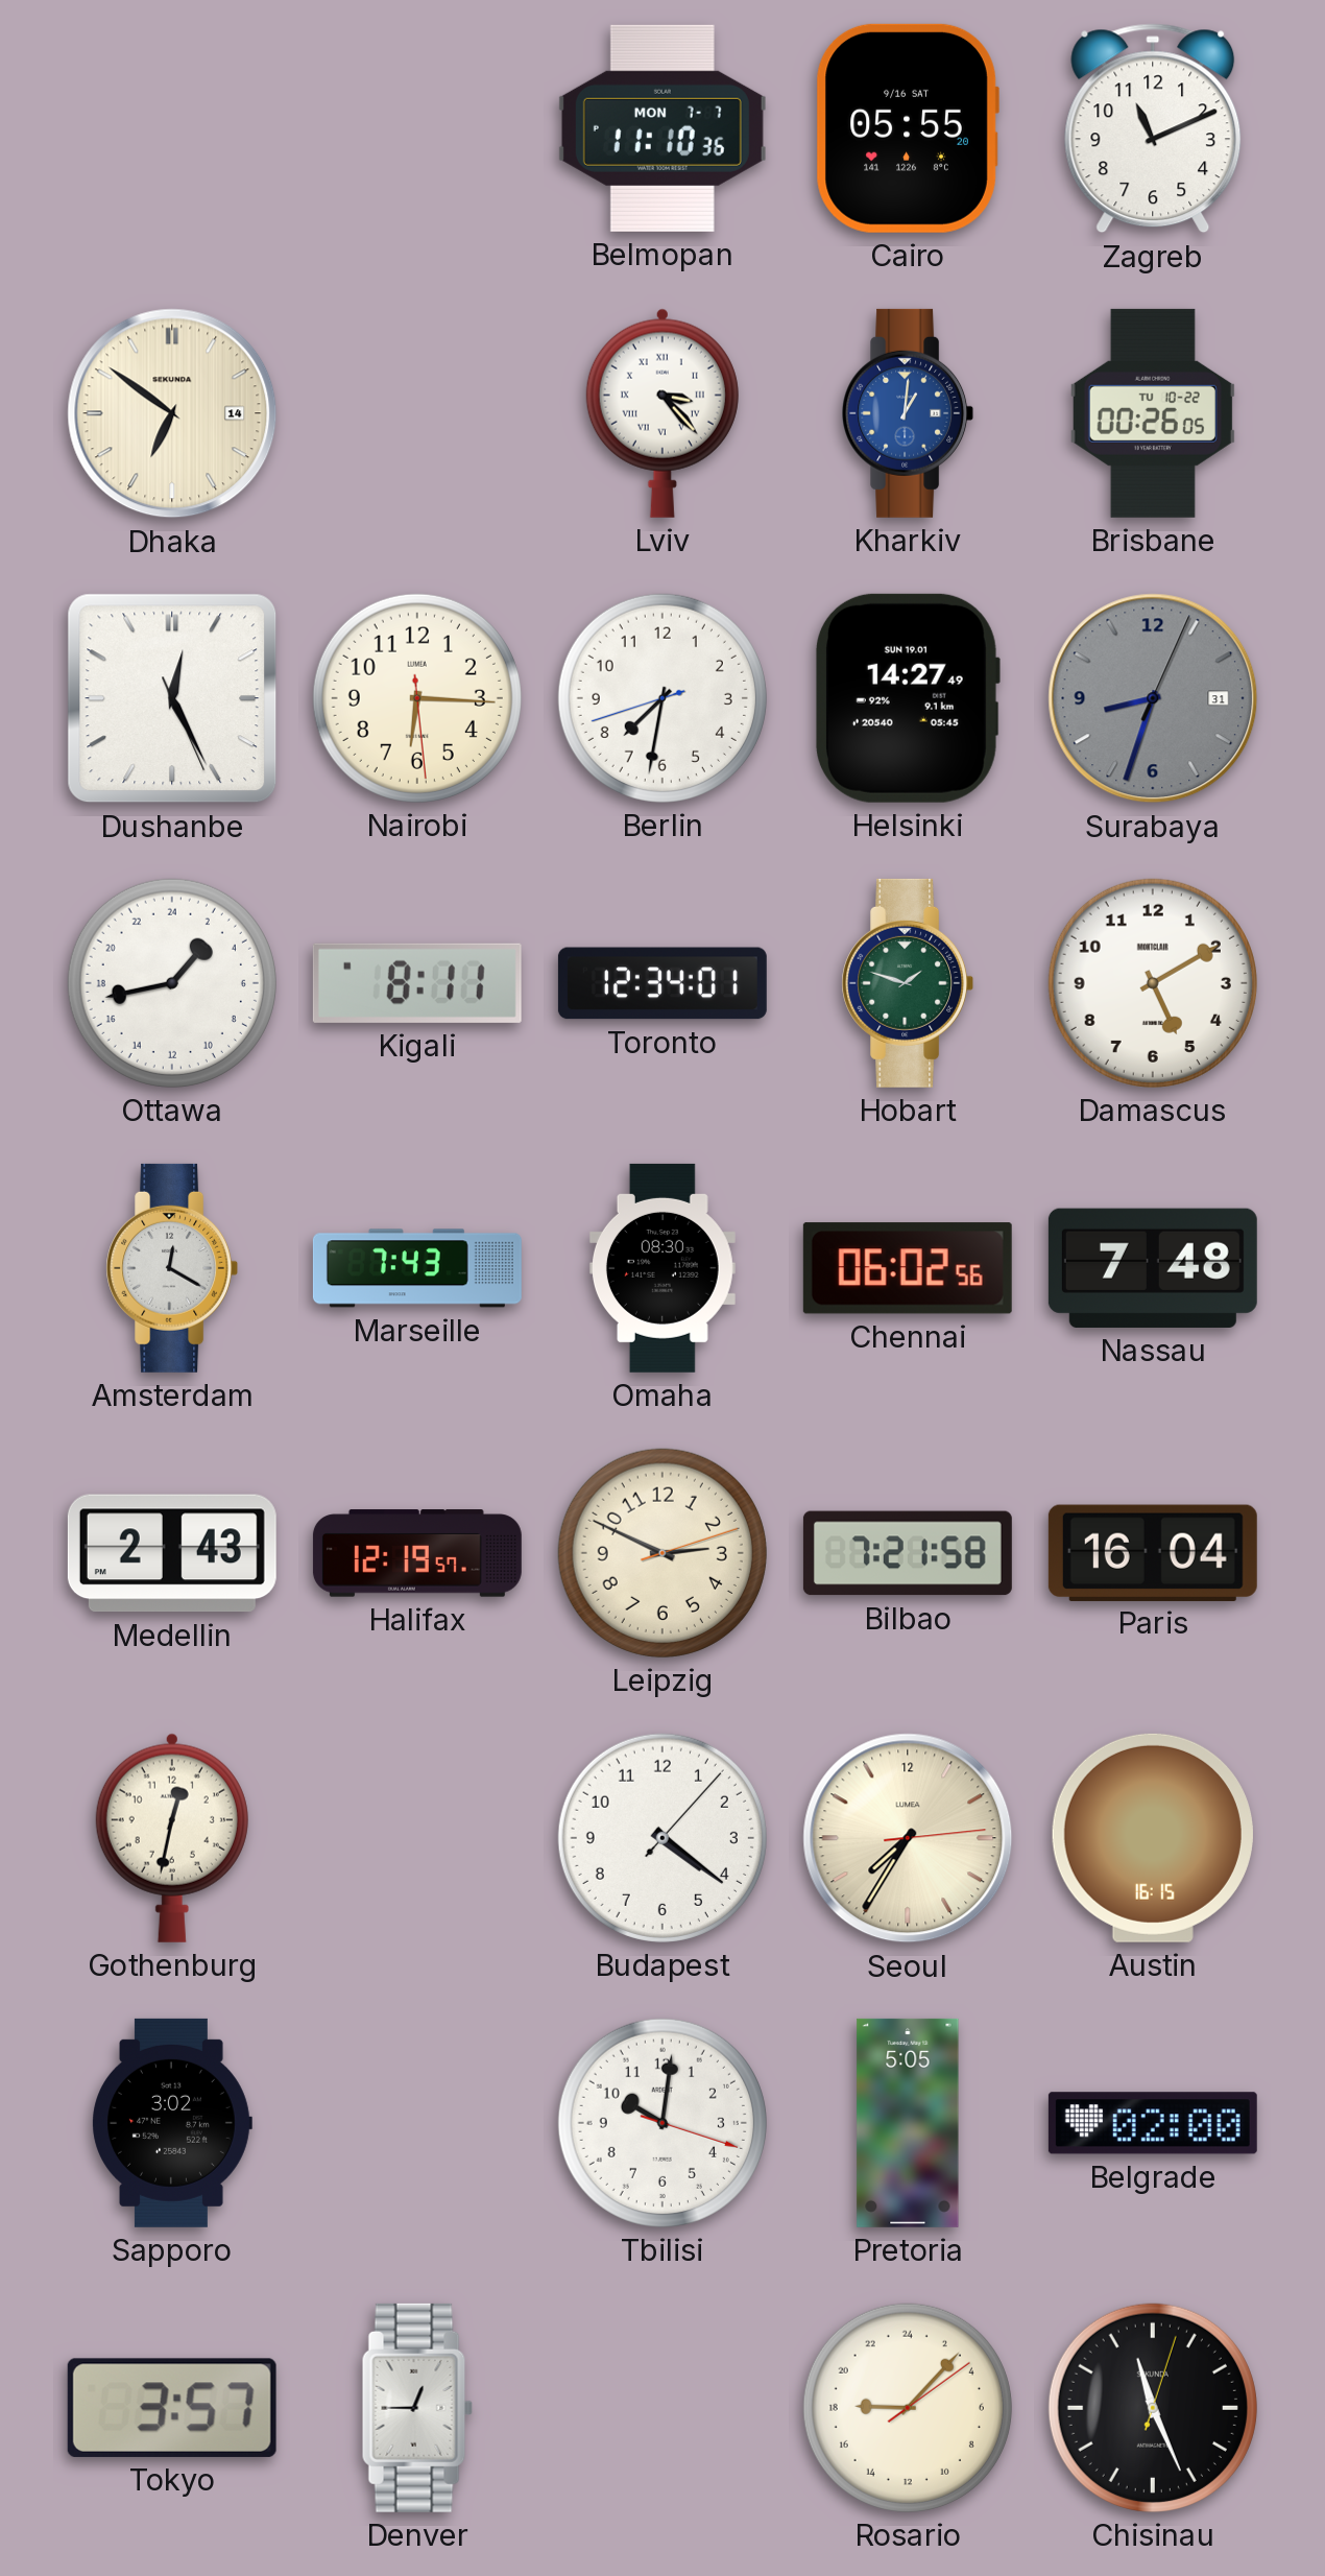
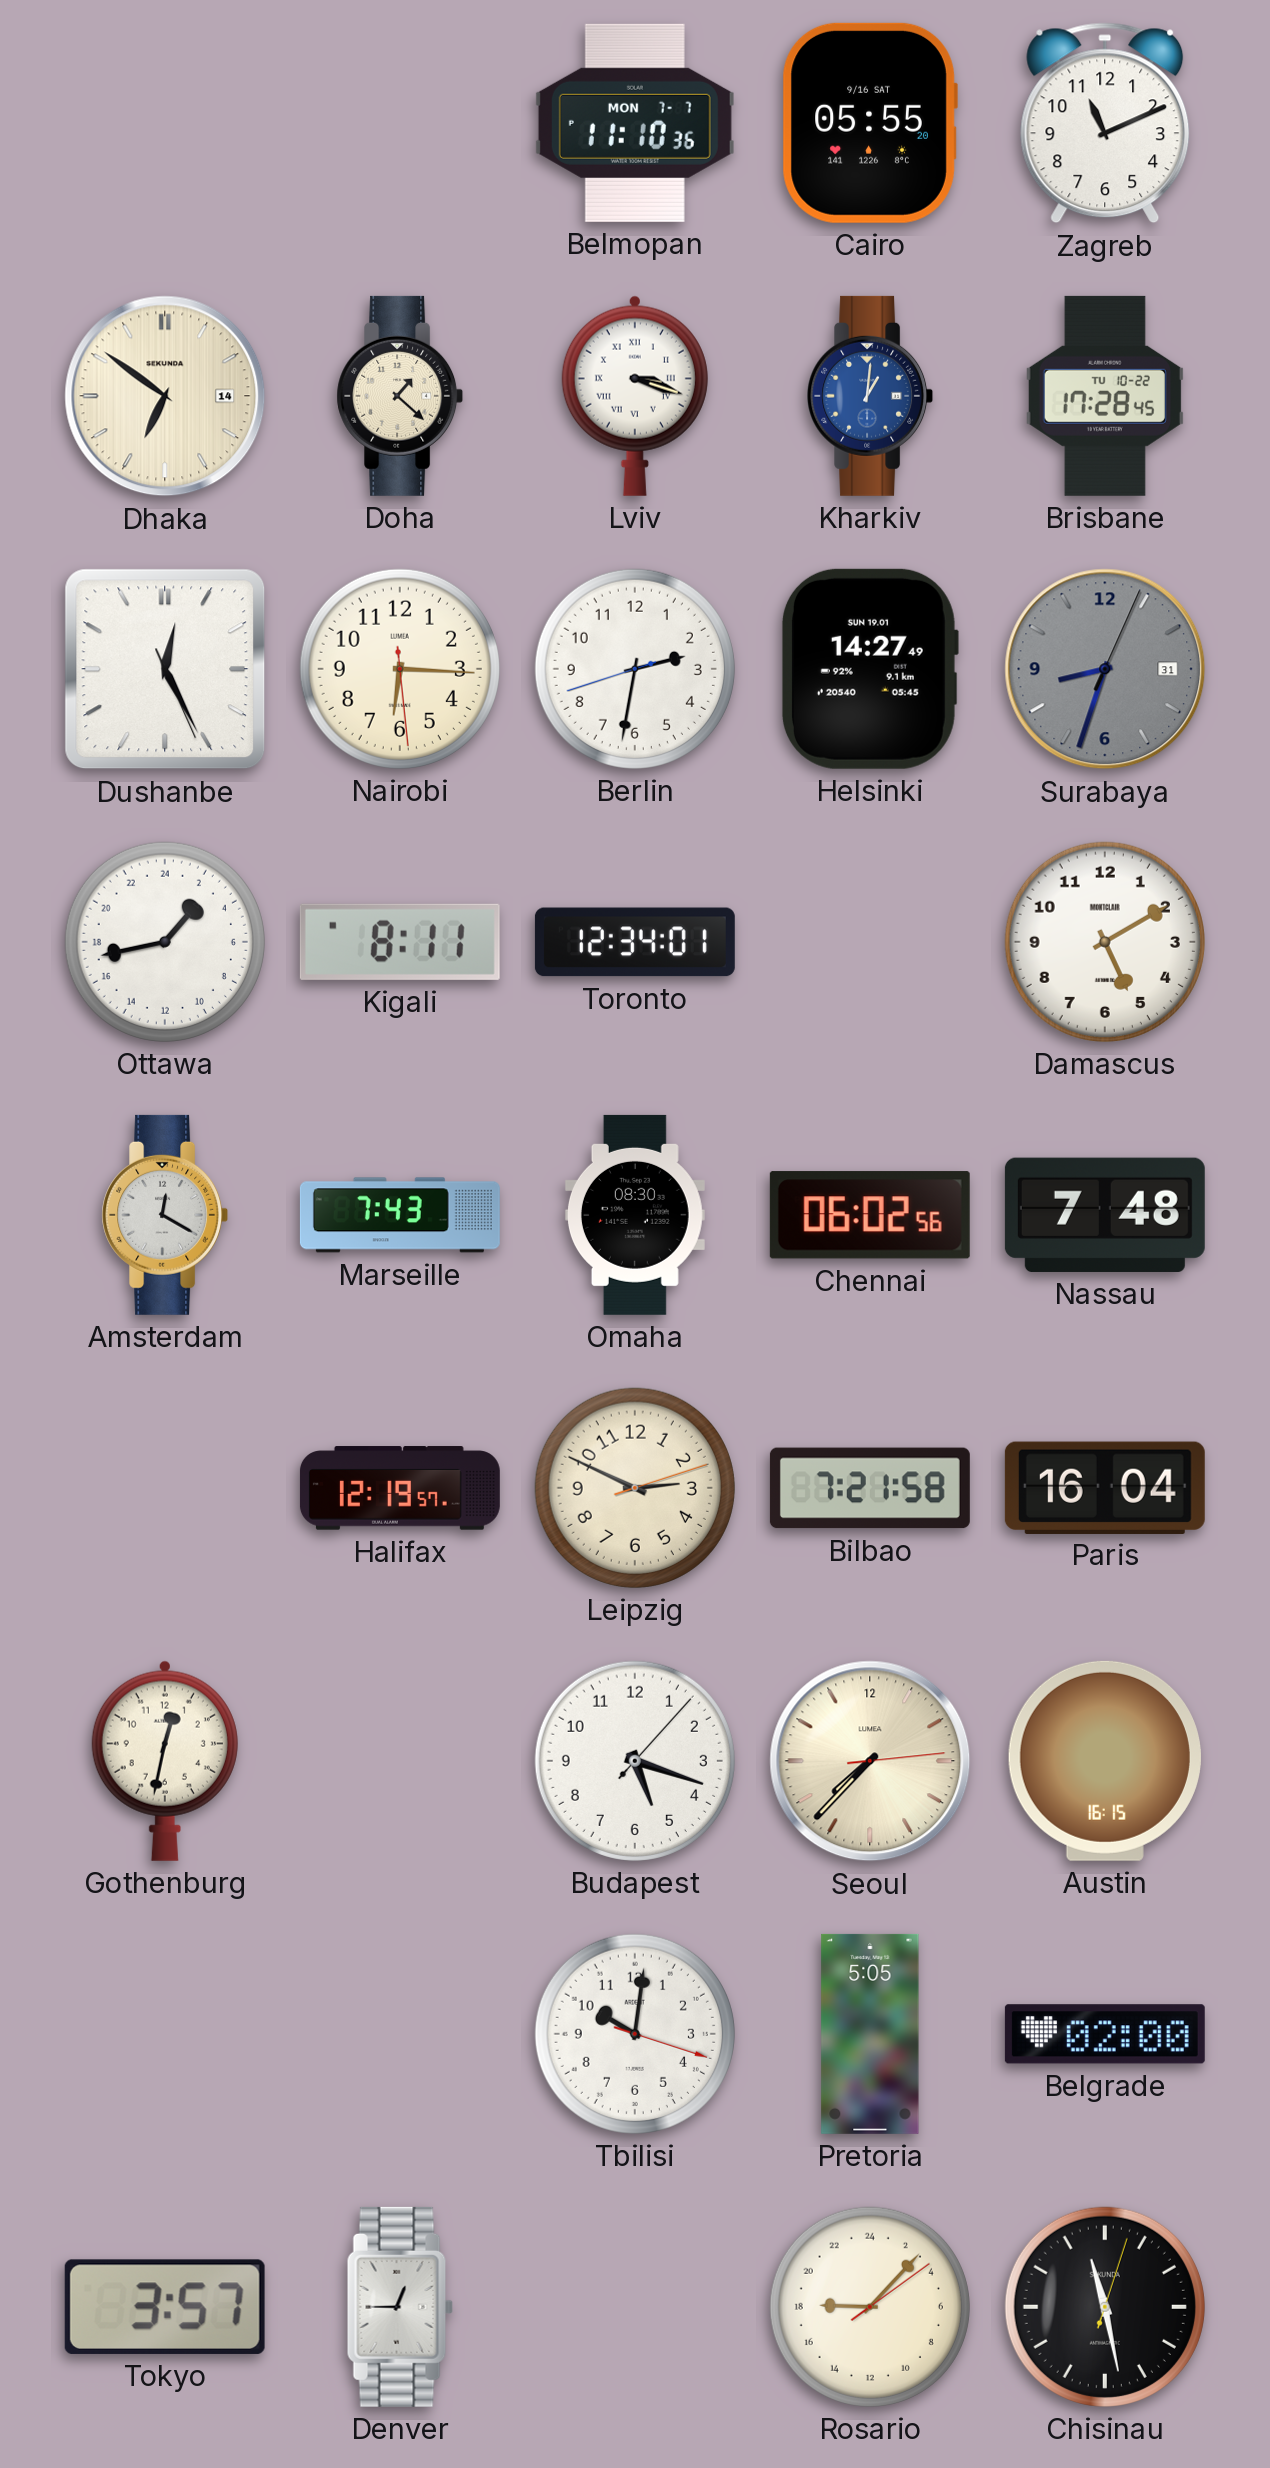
Doha: none -> 1:22
Lviv: 3:23 -> 3:18
Brisbane: 00:26 -> 17:28
Berlin: 7:31 -> 2:31
Hobart: 1:48 -> none
Medellin: 2:43 -> none
Budapest: 4:21 -> 5:18
Seoul: 7:35 -> 7:37
Sapporo: 3:02 -> none
Chisinau: 11:26 -> 11:28
